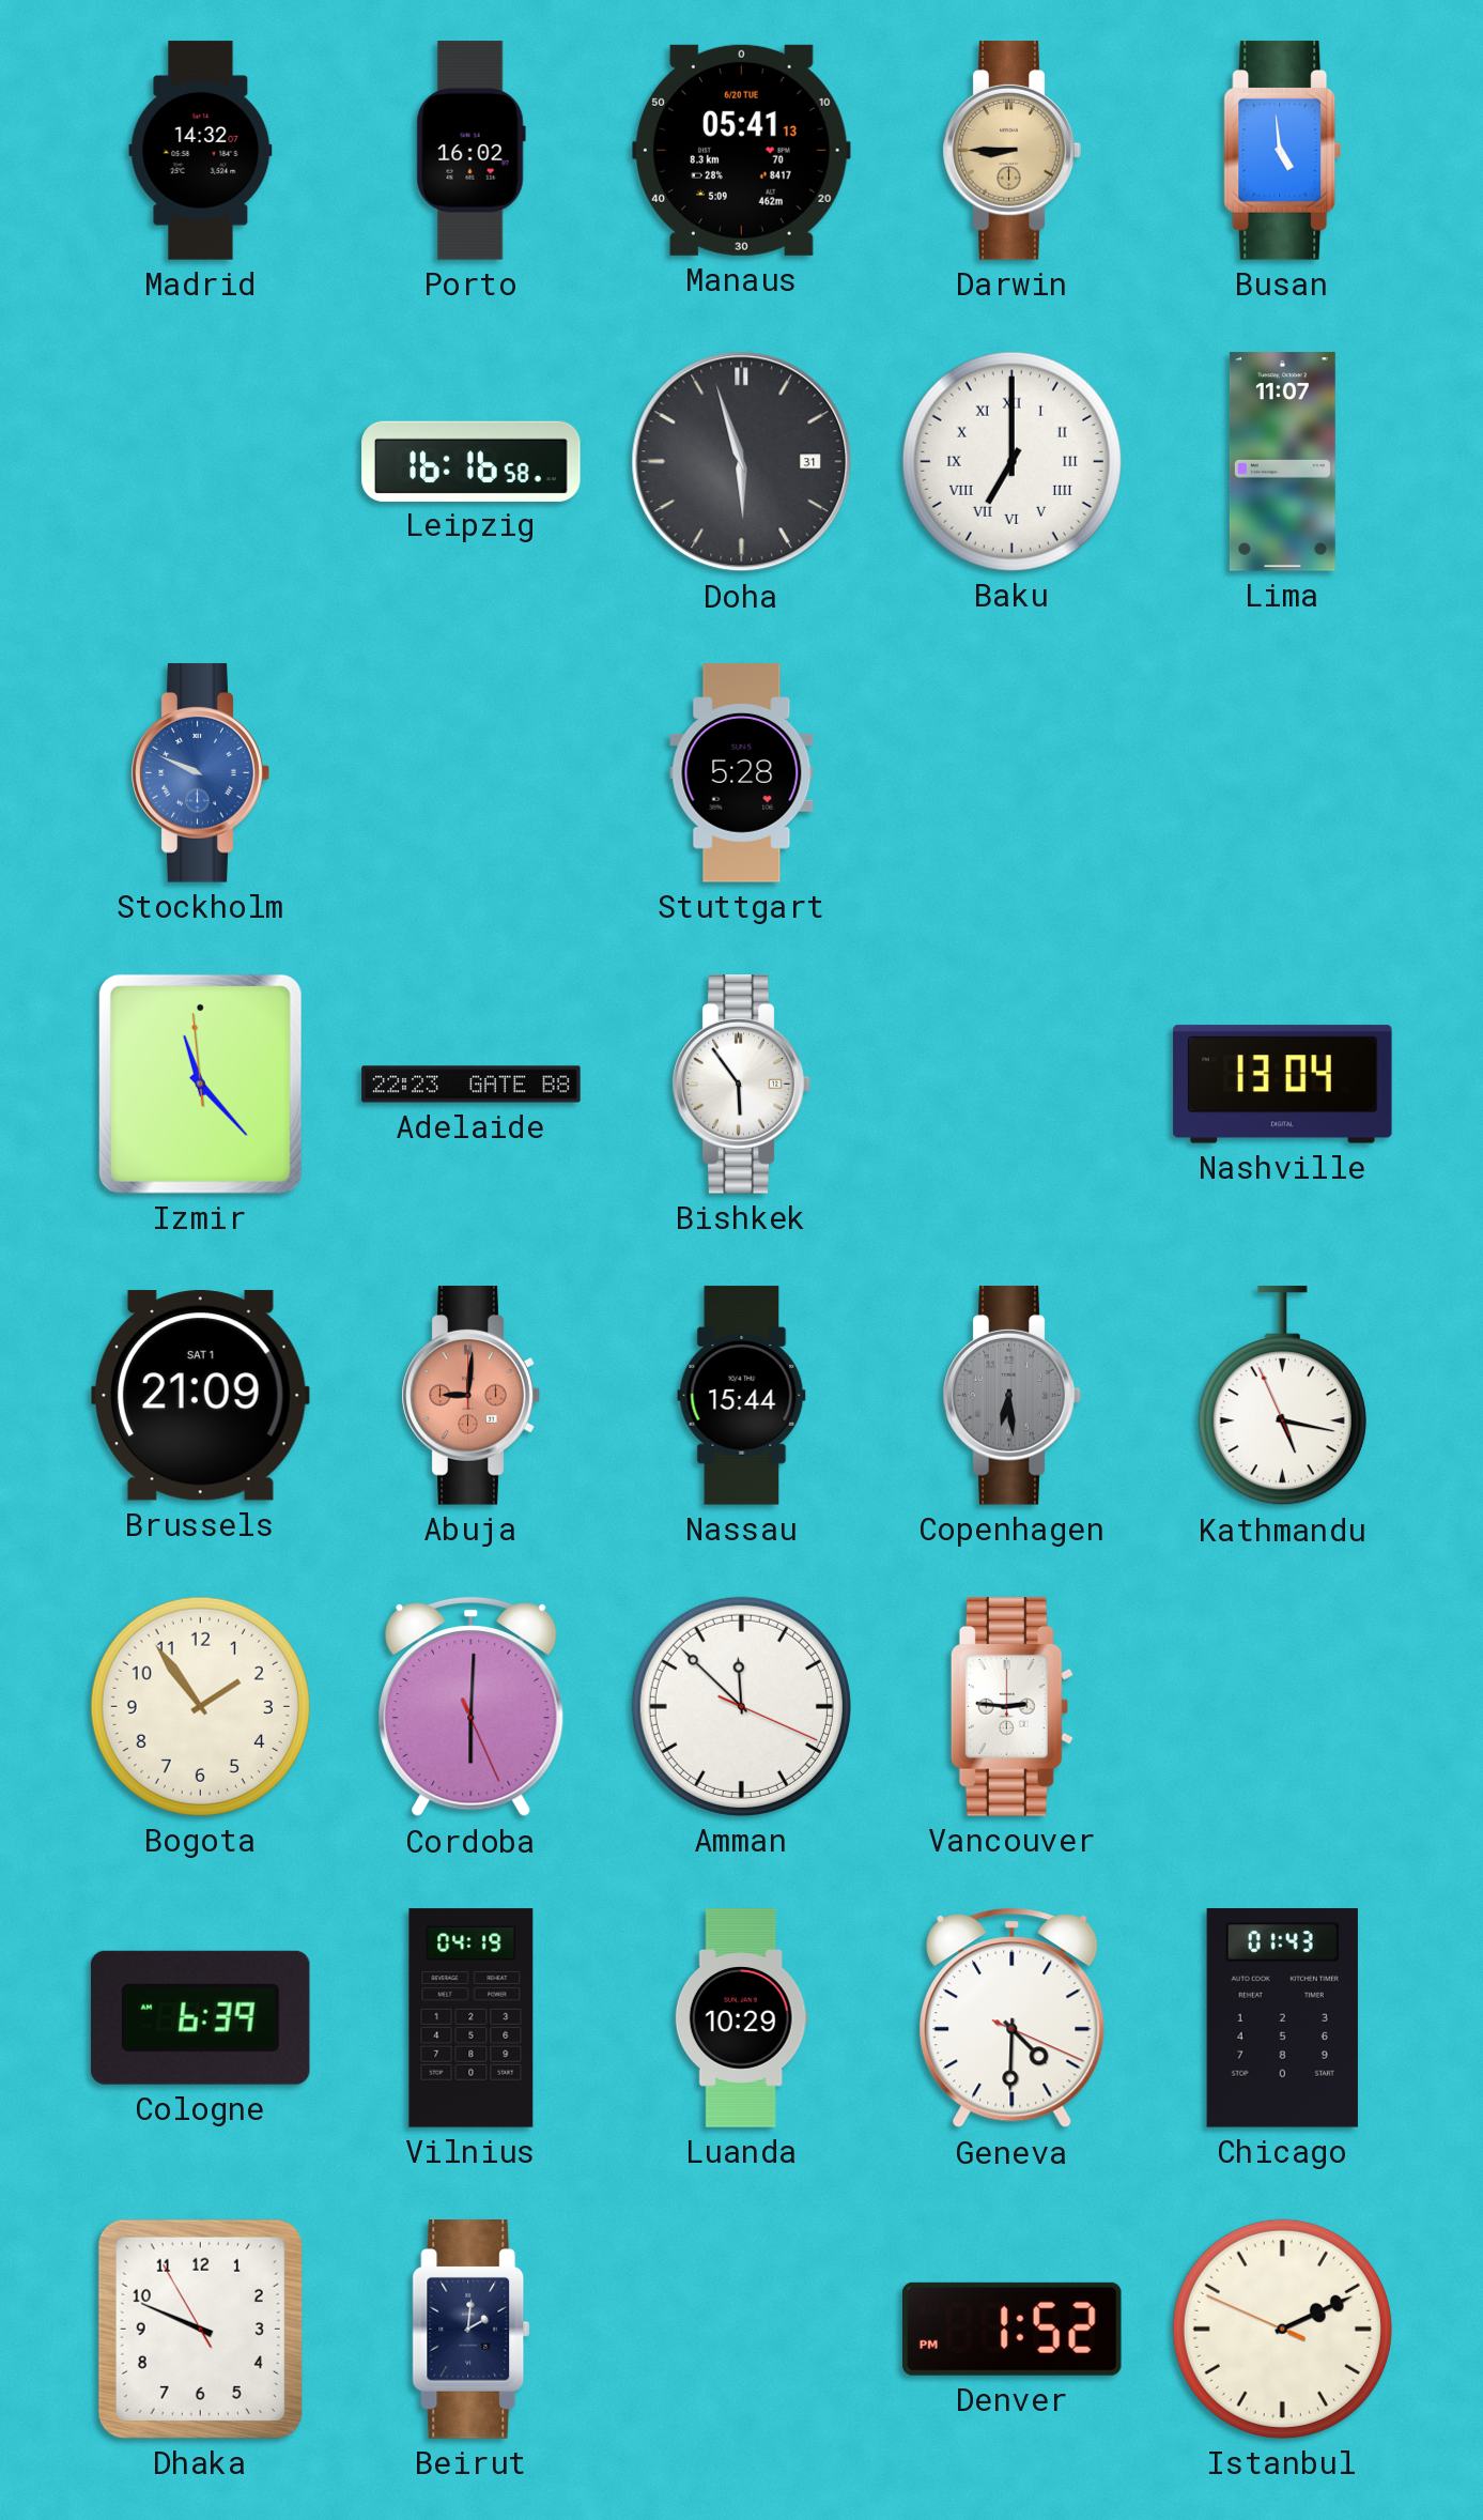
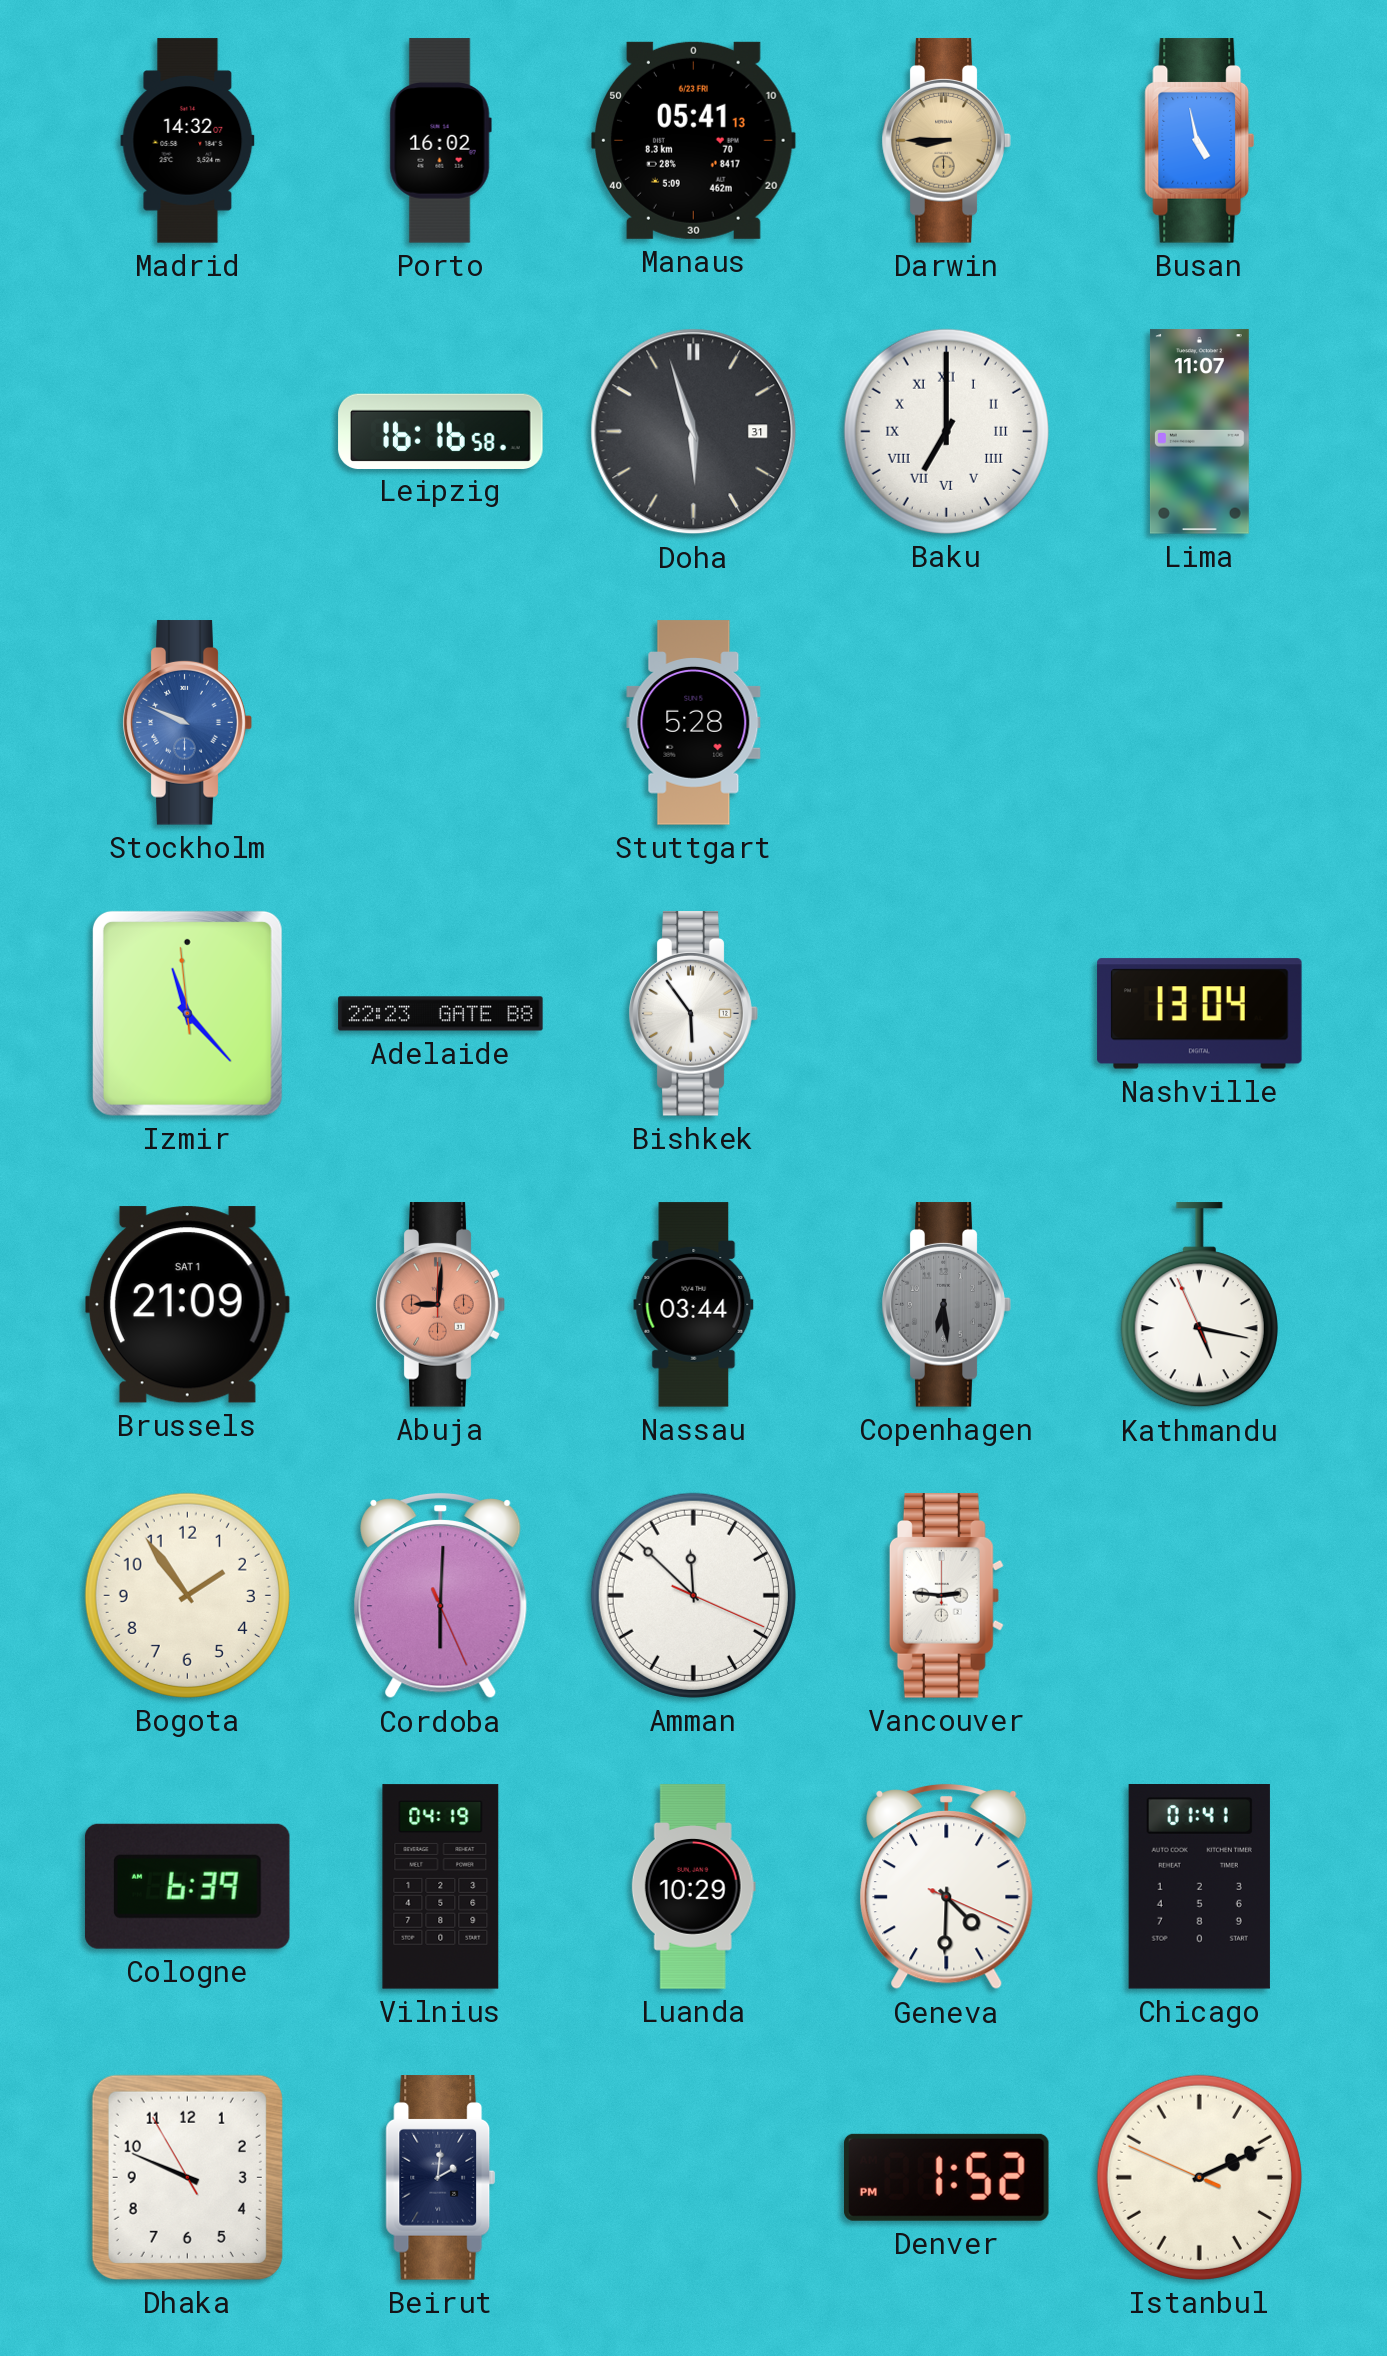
Manaus date: 6/20 TUE -> 6/23 FRI
Busan: 4:59 -> 4:58
Nassau: 15:44 -> 03:44
Chicago: 01:43 -> 01:41
